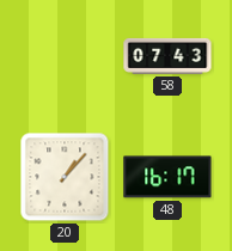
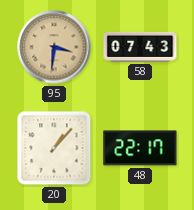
95: none -> 3:31
48: 16:17 -> 22:17
